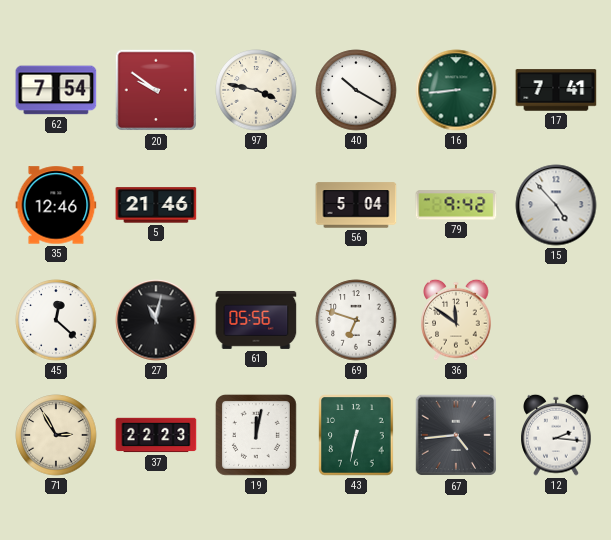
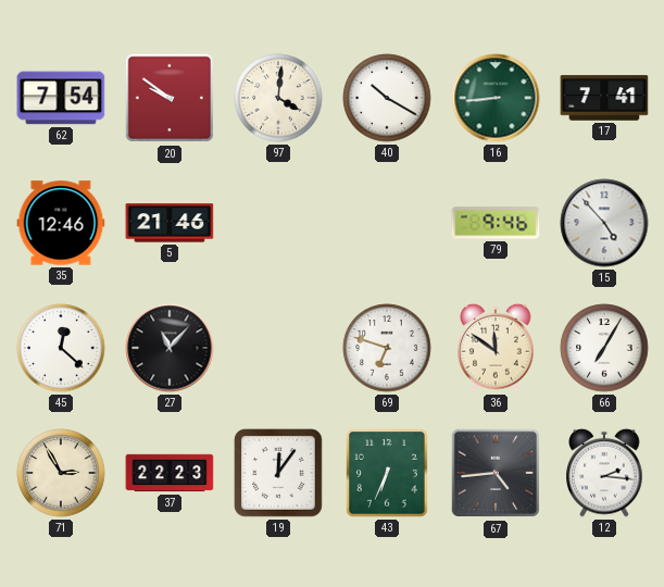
97: 3:47 -> 4:01
56: 5:04 -> none
79: 9:42 -> 9:46
27: 11:02 -> 11:07
61: 05:56 -> none
66: none -> 7:05
19: 12:02 -> 12:06
43: 6:32 -> 6:34
